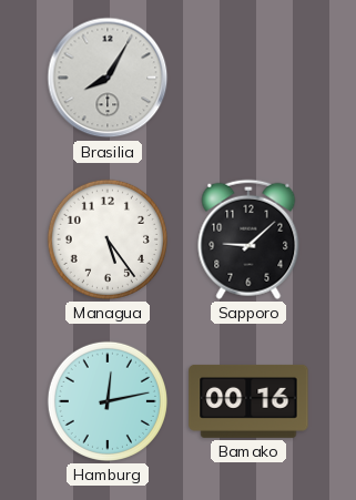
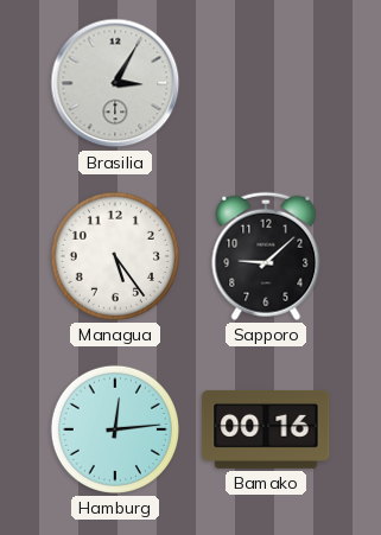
Brasilia: 8:05 -> 3:05
Hamburg: 12:13 -> 12:14
